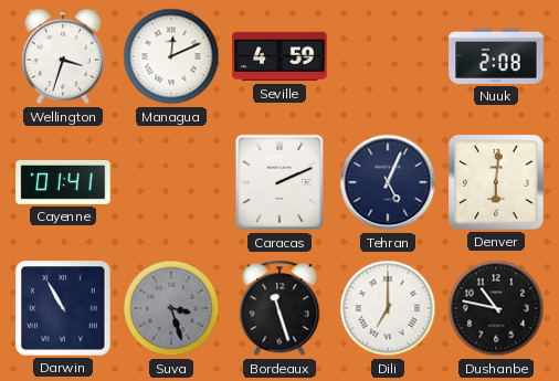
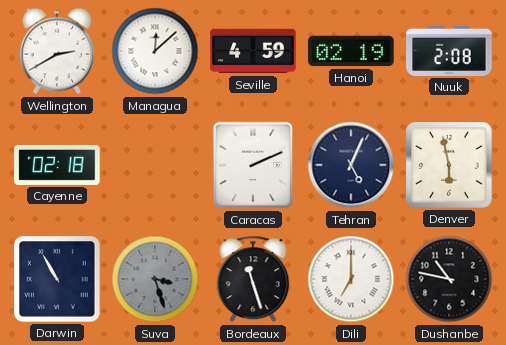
Wellington: 3:33 -> 2:40
Managua: 12:11 -> 12:08
Hanoi: none -> 02:19
Cayenne: 01:41 -> 02:18
Denver: 6:01 -> 5:58
